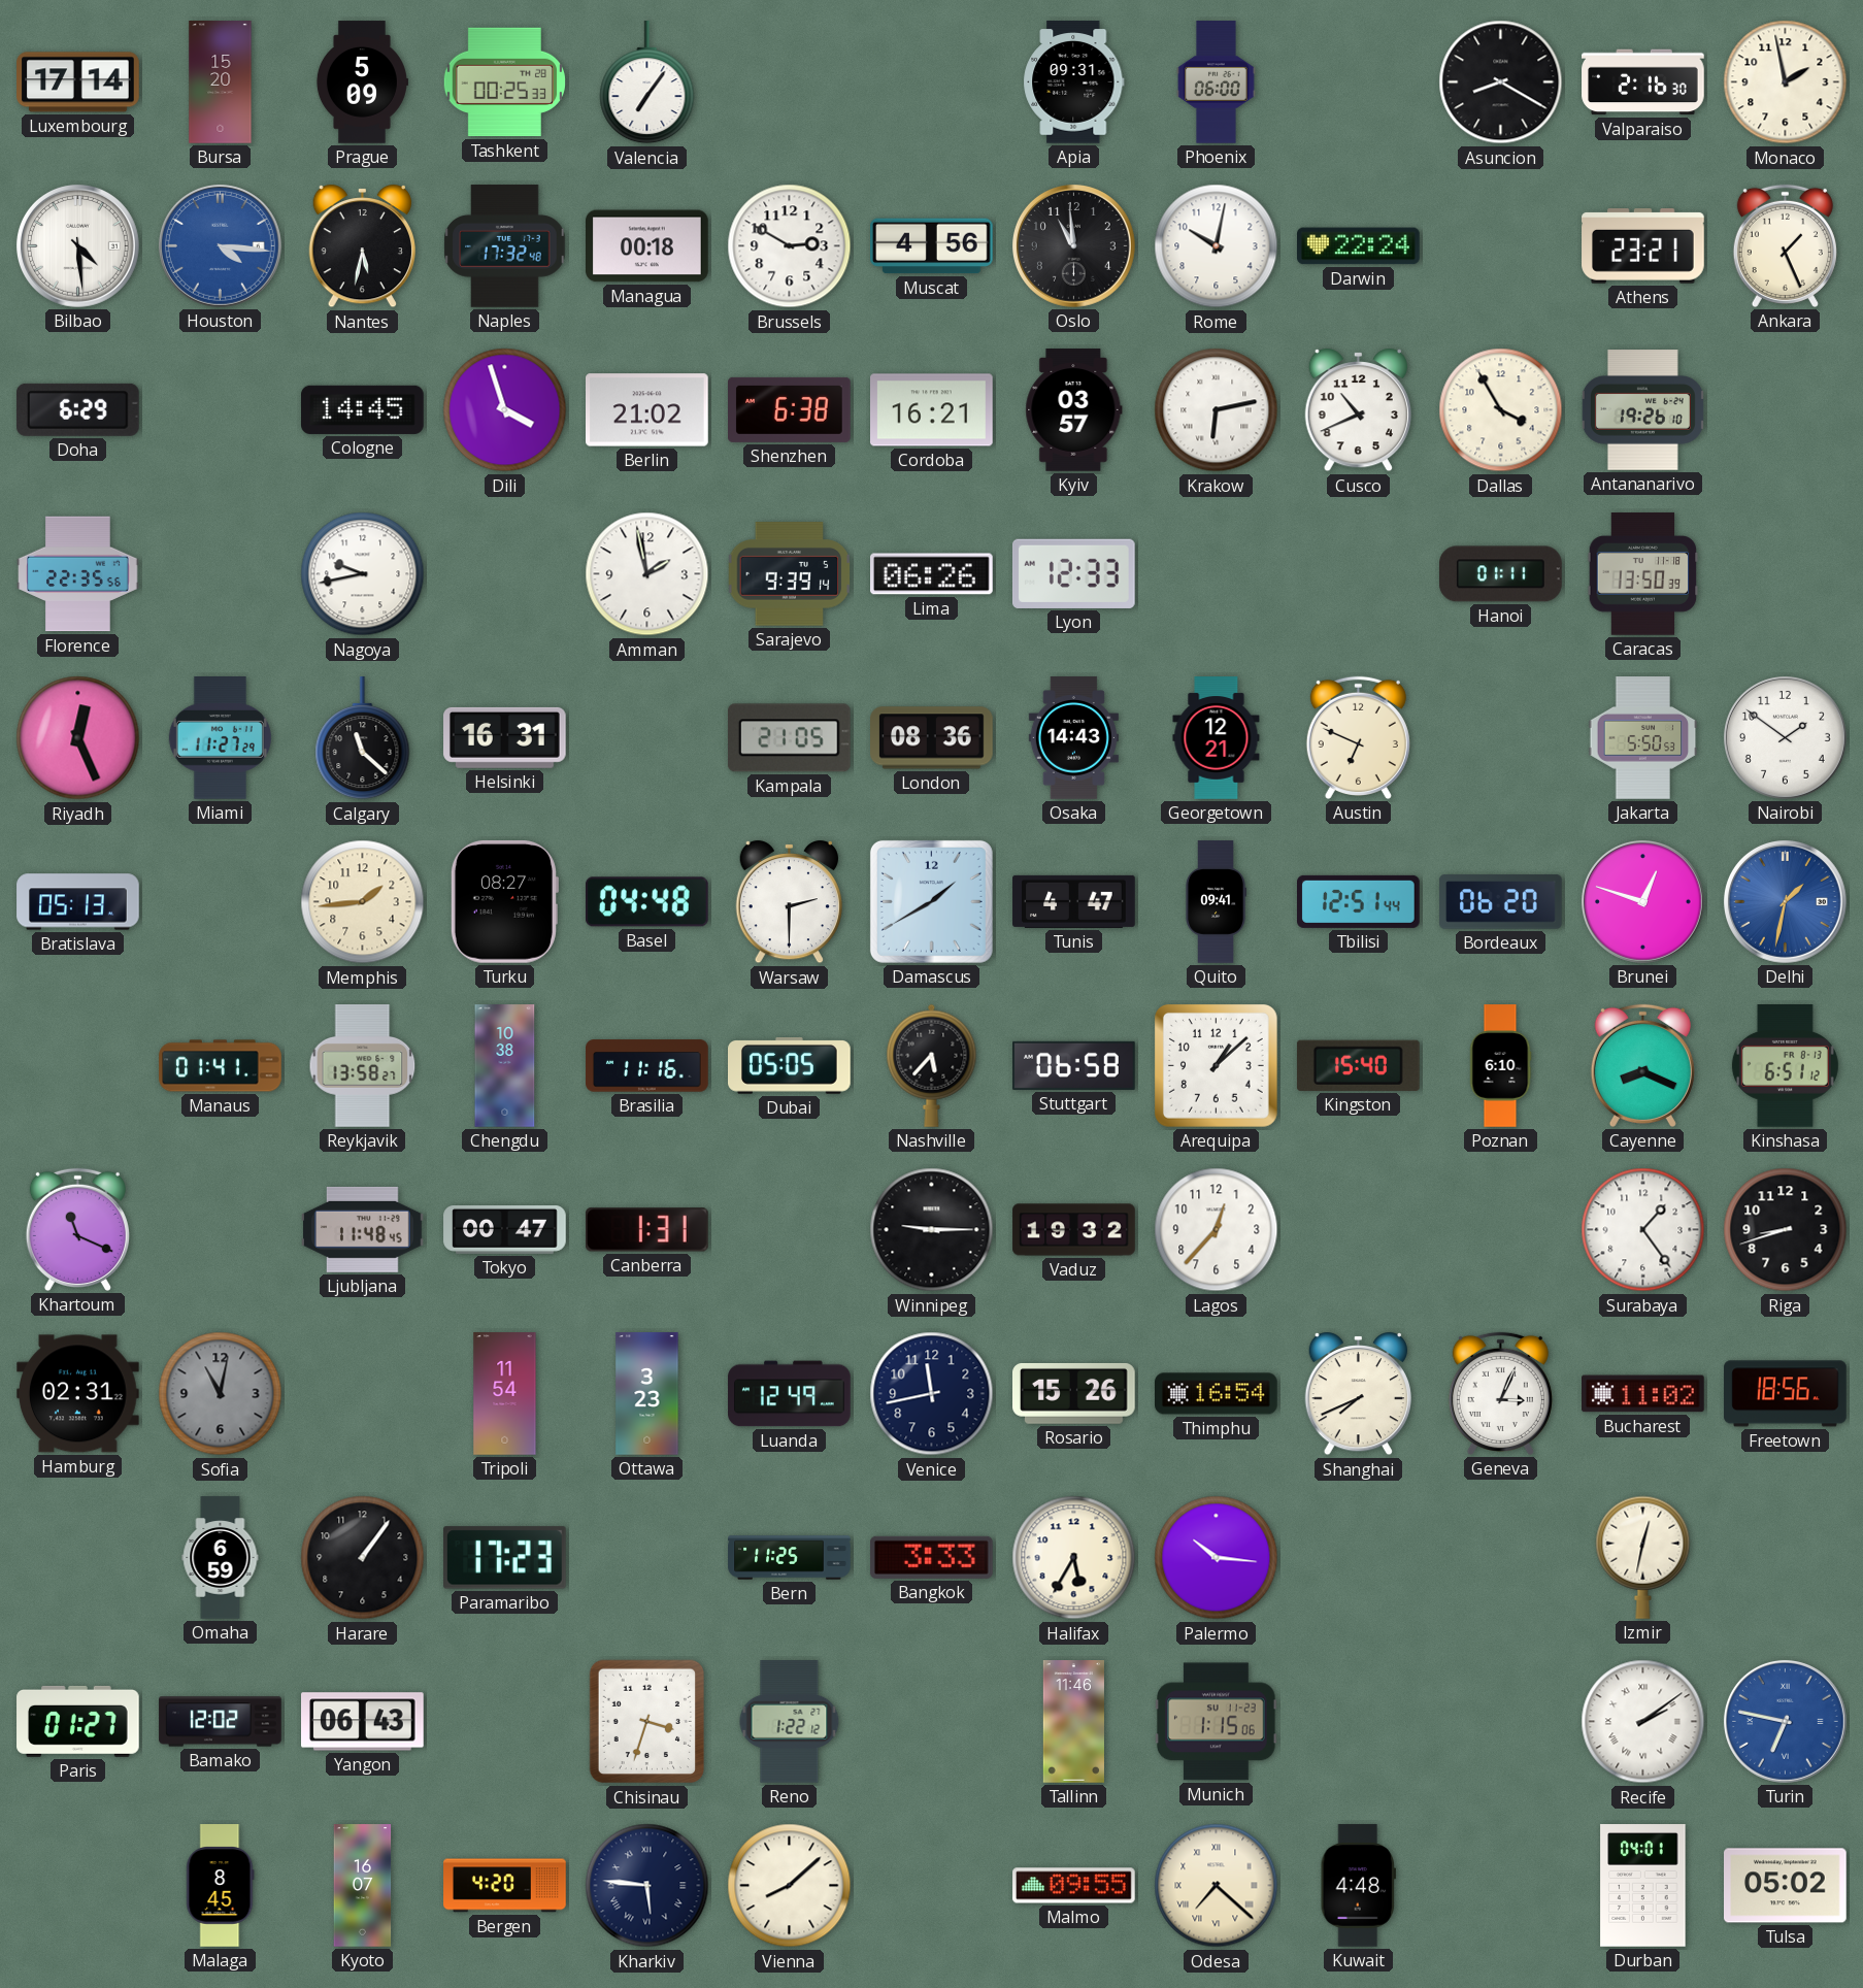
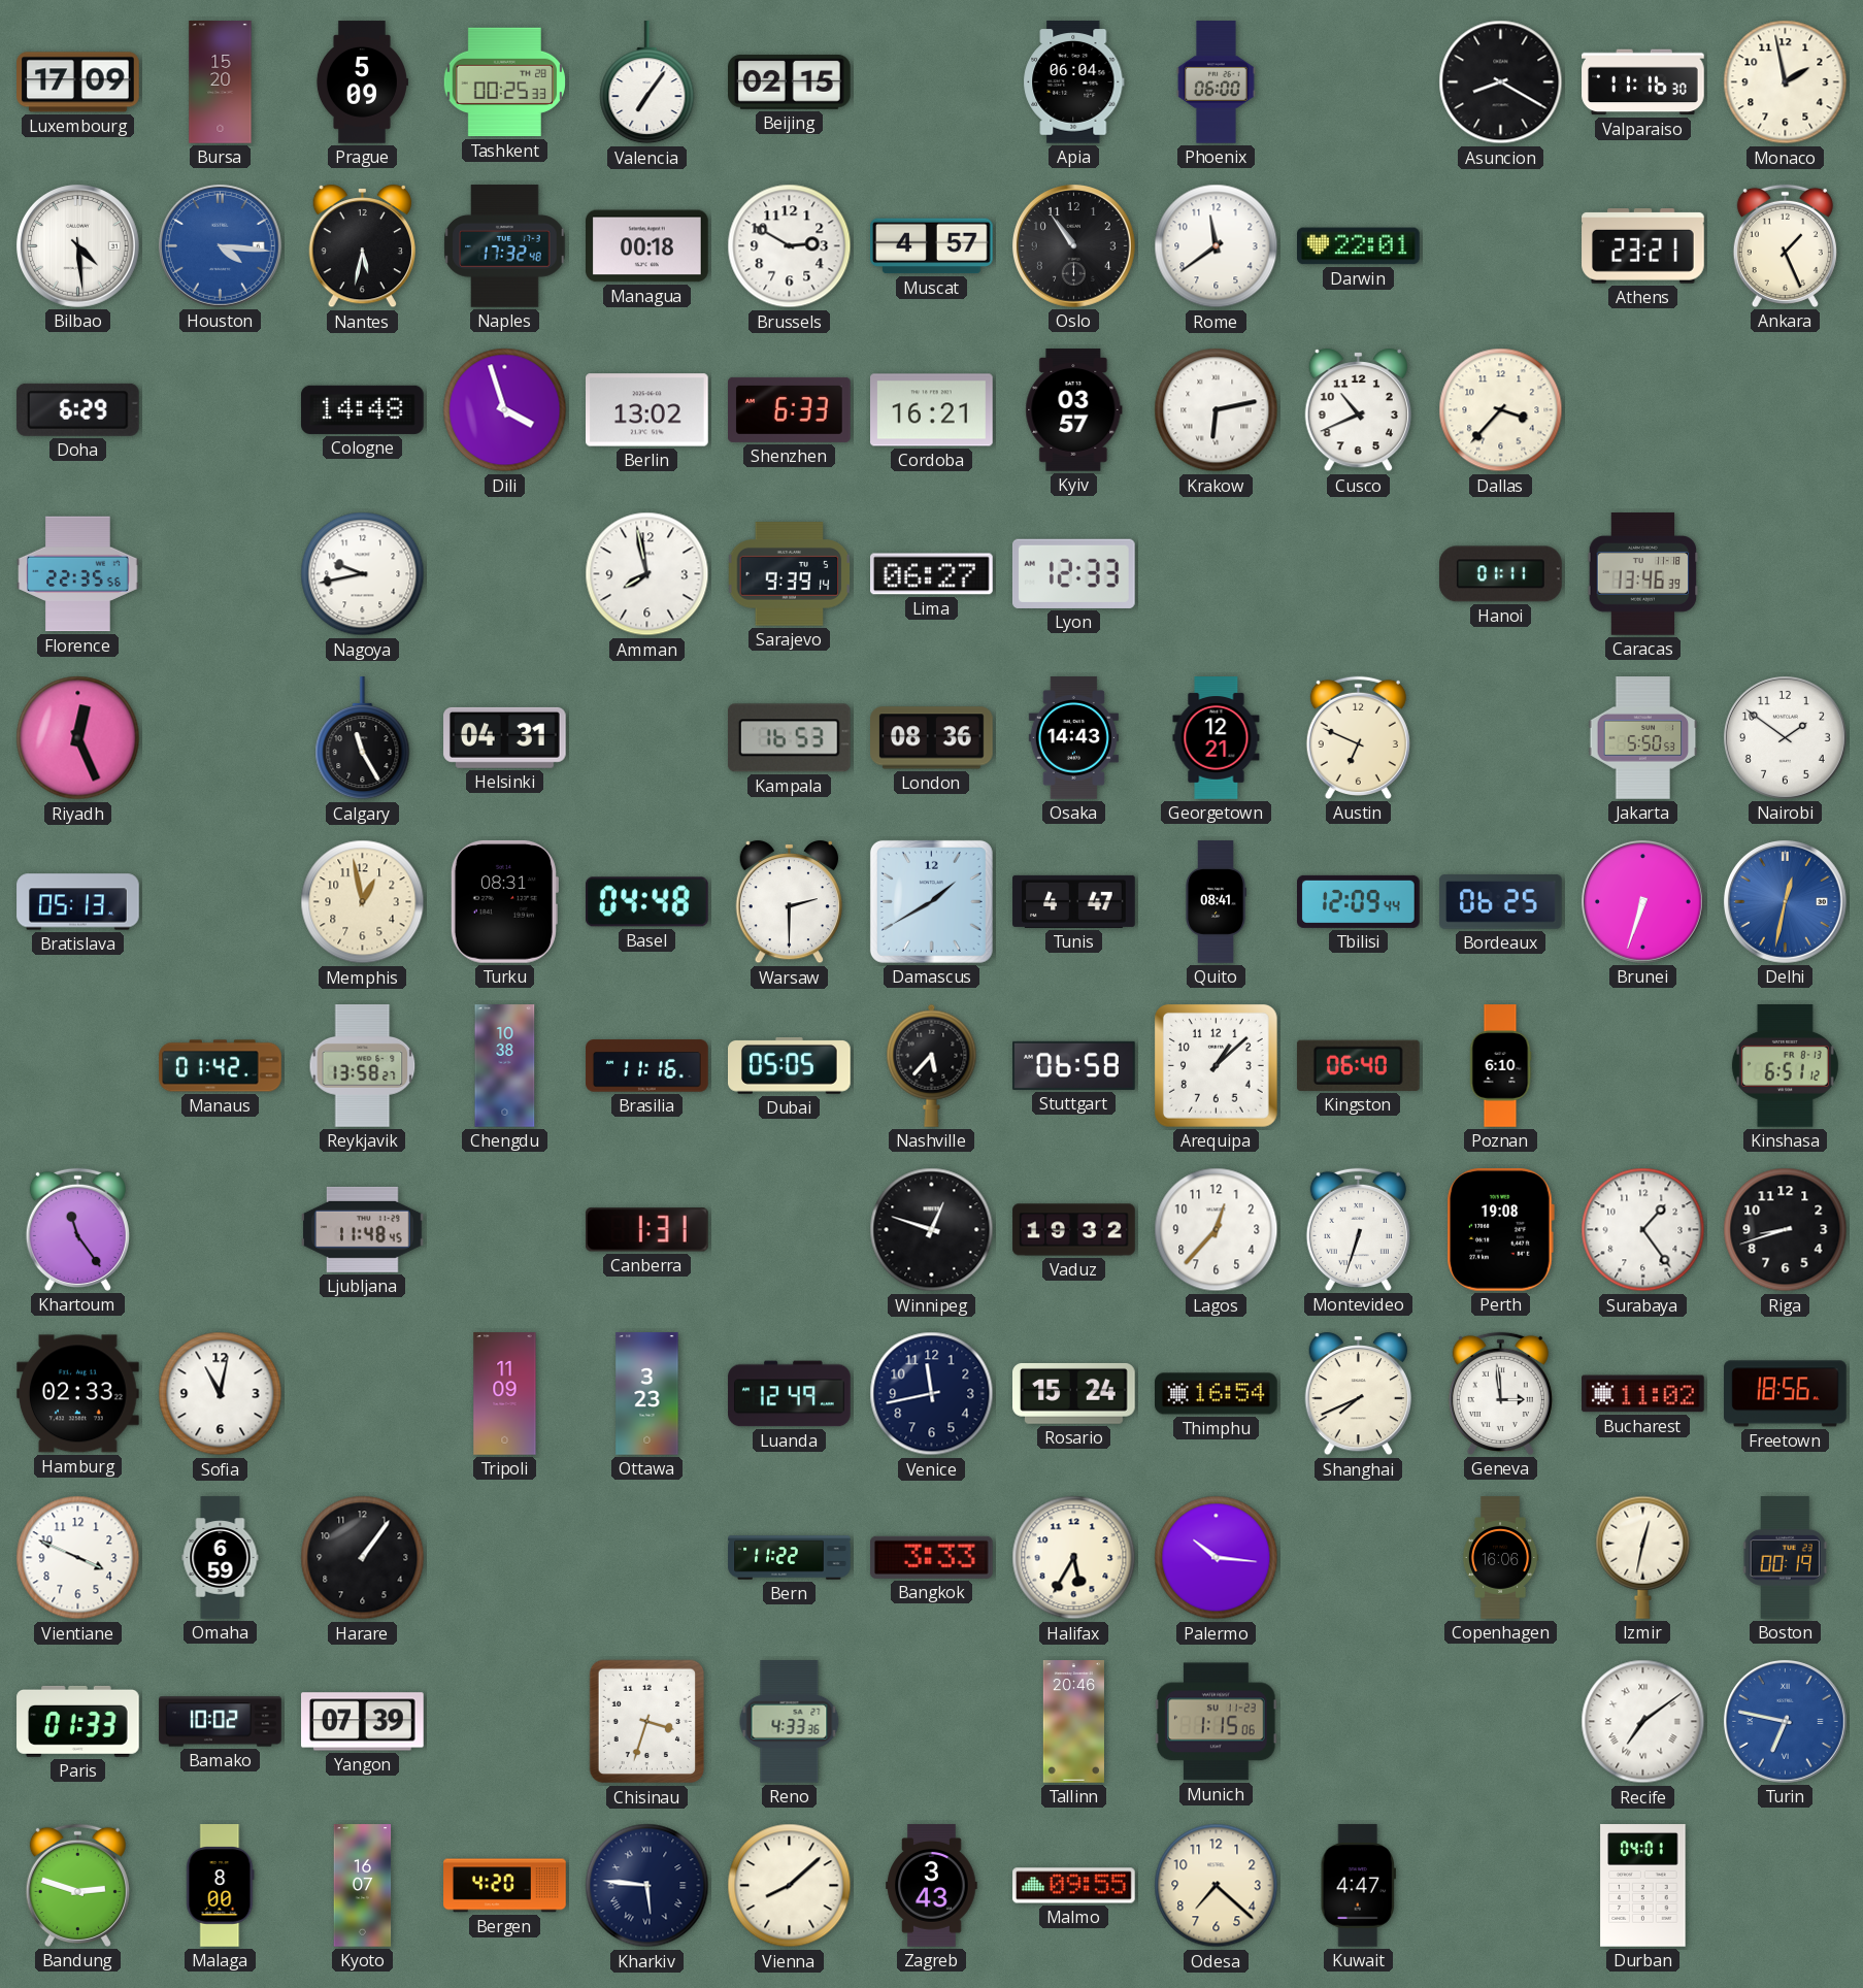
Luxembourg: 17:14 -> 17:09
Beijing: none -> 02:15
Apia: 09:31 -> 06:04
Valparaiso: 2:16 -> 11:16
Muscat: 4:56 -> 4:57
Oslo: 10:59 -> 10:54
Rome: 10:02 -> 11:39
Darwin: 22:24 -> 22:01
Cologne: 14:45 -> 14:48
Berlin: 21:02 -> 13:02
Shenzhen: 6:38 -> 6:33
Dallas: 3:55 -> 3:37
Antananarivo: 19:26 -> none
Amman: 1:58 -> 7:58
Lima: 06:26 -> 06:27
Caracas: 13:50 -> 13:46
Miami: 11:27 -> none
Calgary: 11:22 -> 11:25
Helsinki: 16:31 -> 04:31
Kampala: 21:05 -> 16:53
Memphis: 1:44 -> 12:58
Turku: 08:27 -> 08:31
Quito: 09:41 -> 08:41
Tbilisi: 12:51 -> 12:09
Bordeaux: 06:20 -> 06:25
Brunei: 12:48 -> 6:33
Delhi: 1:32 -> 12:32
Manaus: 01:41 -> 01:42
Kingston: 15:40 -> 06:40
Cayenne: 8:19 -> none
Khartoum: 11:19 -> 11:24
Tokyo: 00:47 -> none
Winnipeg: 9:15 -> 12:48
Montevideo: none -> 6:33
Perth: none -> 19:08
Hamburg: 02:31 -> 02:33
Sofia dial: grey -> white
Tripoli: 11:54 -> 11:09
Rosario: 15:26 -> 15:24
Geneva: 3:04 -> 2:59
Vientiane: none -> 3:49
Paramaribo: 17:23 -> none
Bern: 11:25 -> 11:22
Copenhagen: none -> 16:06
Boston: none -> 00:19
Paris: 01:27 -> 01:33
Bamako: 12:02 -> 10:02
Yangon: 06:43 -> 07:39
Reno: 1:22 -> 4:33
Tallinn: 11:46 -> 20:46
Recife: 2:09 -> 7:09
Bandung: none -> 2:48
Malaga: 8:45 -> 8:00
Zagreb: none -> 3:43
Odesa numerals: Roman -> Arabic
Kuwait: 4:48 -> 4:47
Tulsa: 05:02 -> none
